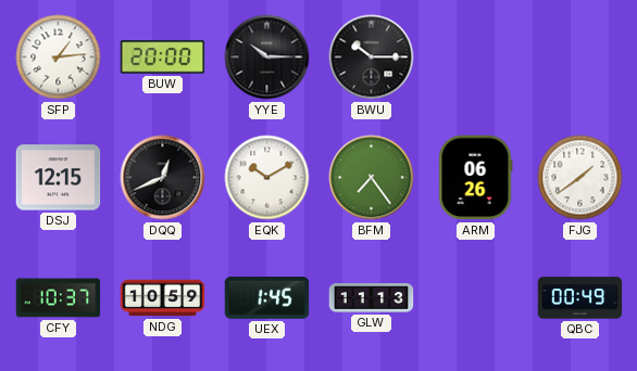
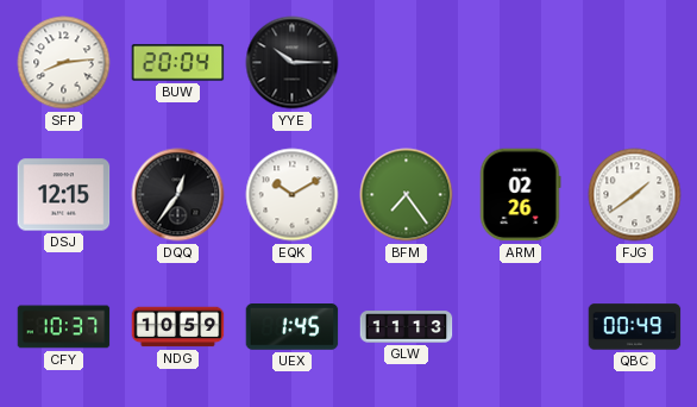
SFP: 1:14 -> 8:14
BUW: 20:00 -> 20:04
BWU: 10:15 -> none
DQQ: 12:41 -> 12:36
ARM: 06:26 -> 02:26
